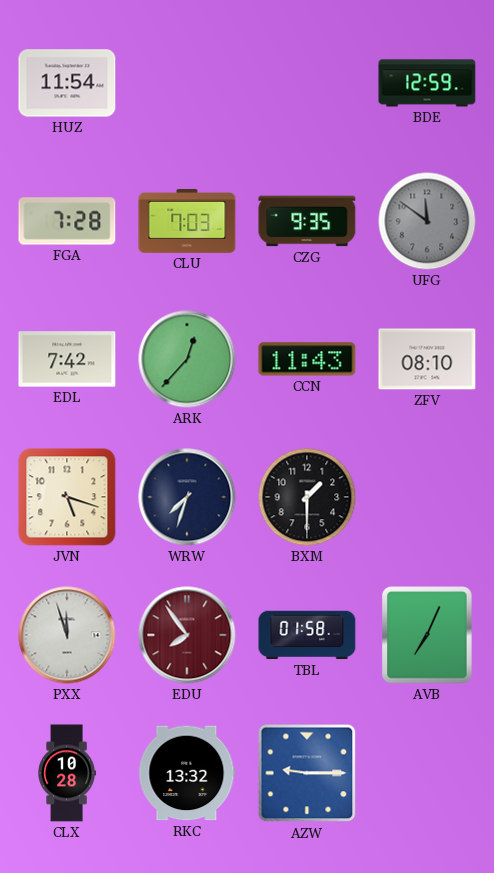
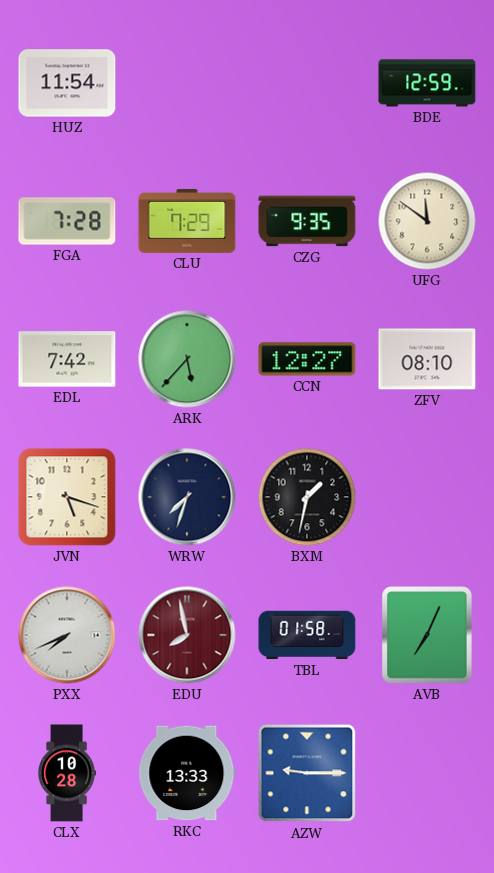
CLU: 7:03 -> 7:29
UFG dial: grey -> cream
ARK: 12:37 -> 5:37
CCN: 11:43 -> 12:27
BXM: 1:30 -> 1:32
PXX: 11:57 -> 7:41
EDU: 7:54 -> 7:58
RKC: 13:32 -> 13:33
